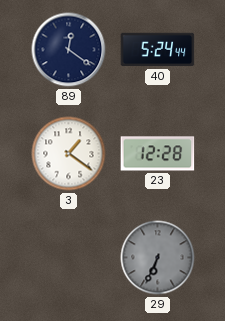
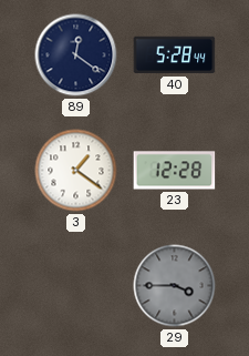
40: 5:24 -> 5:28
29: 6:34 -> 3:45
